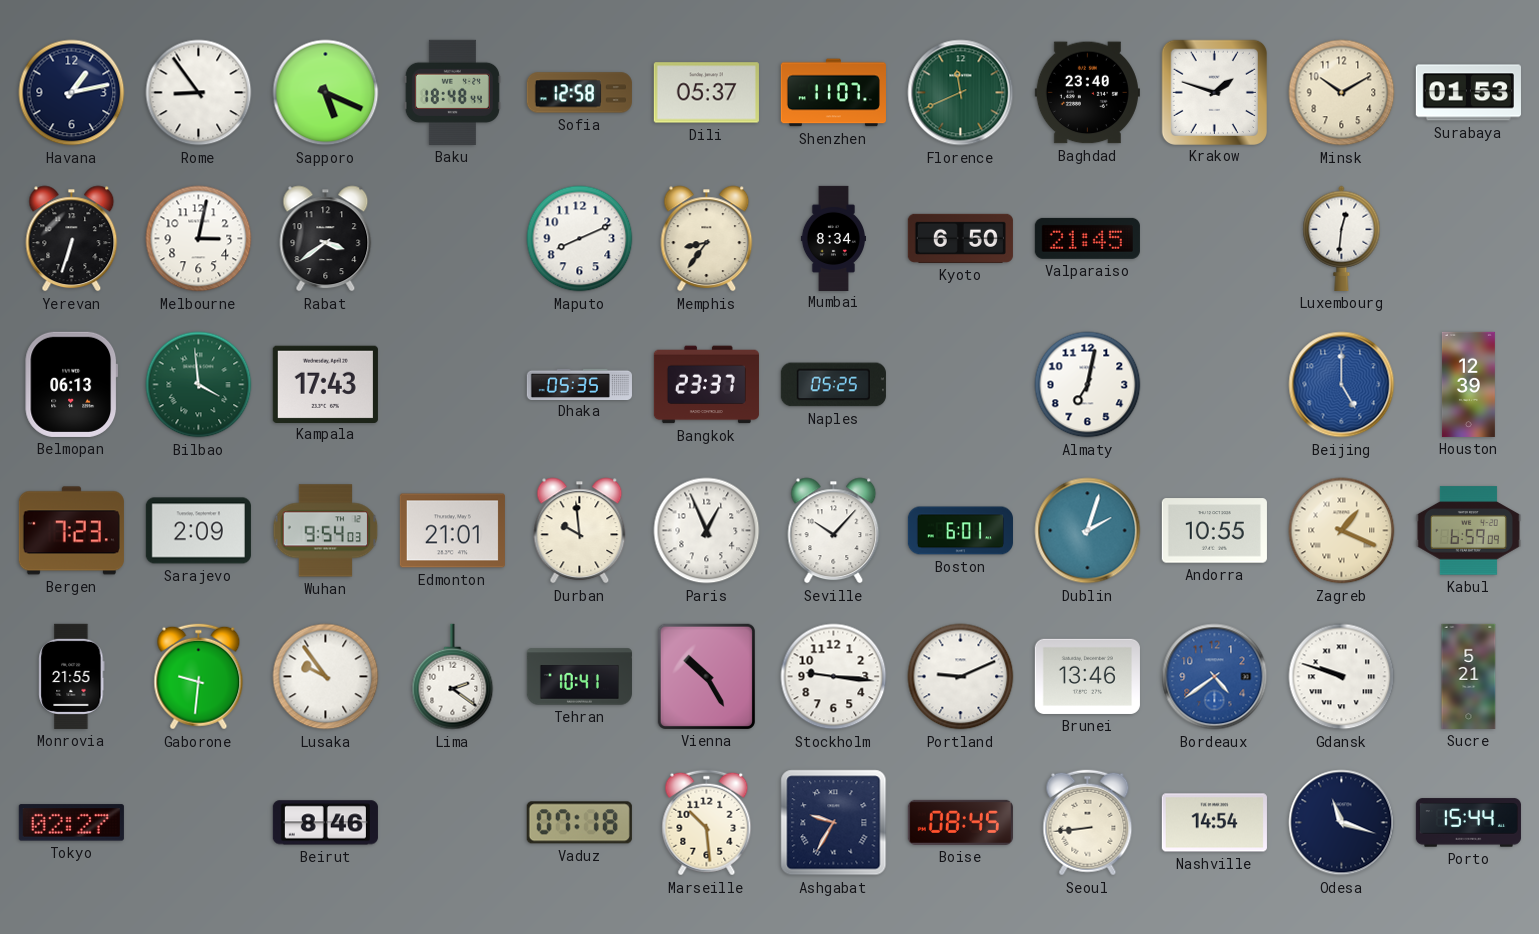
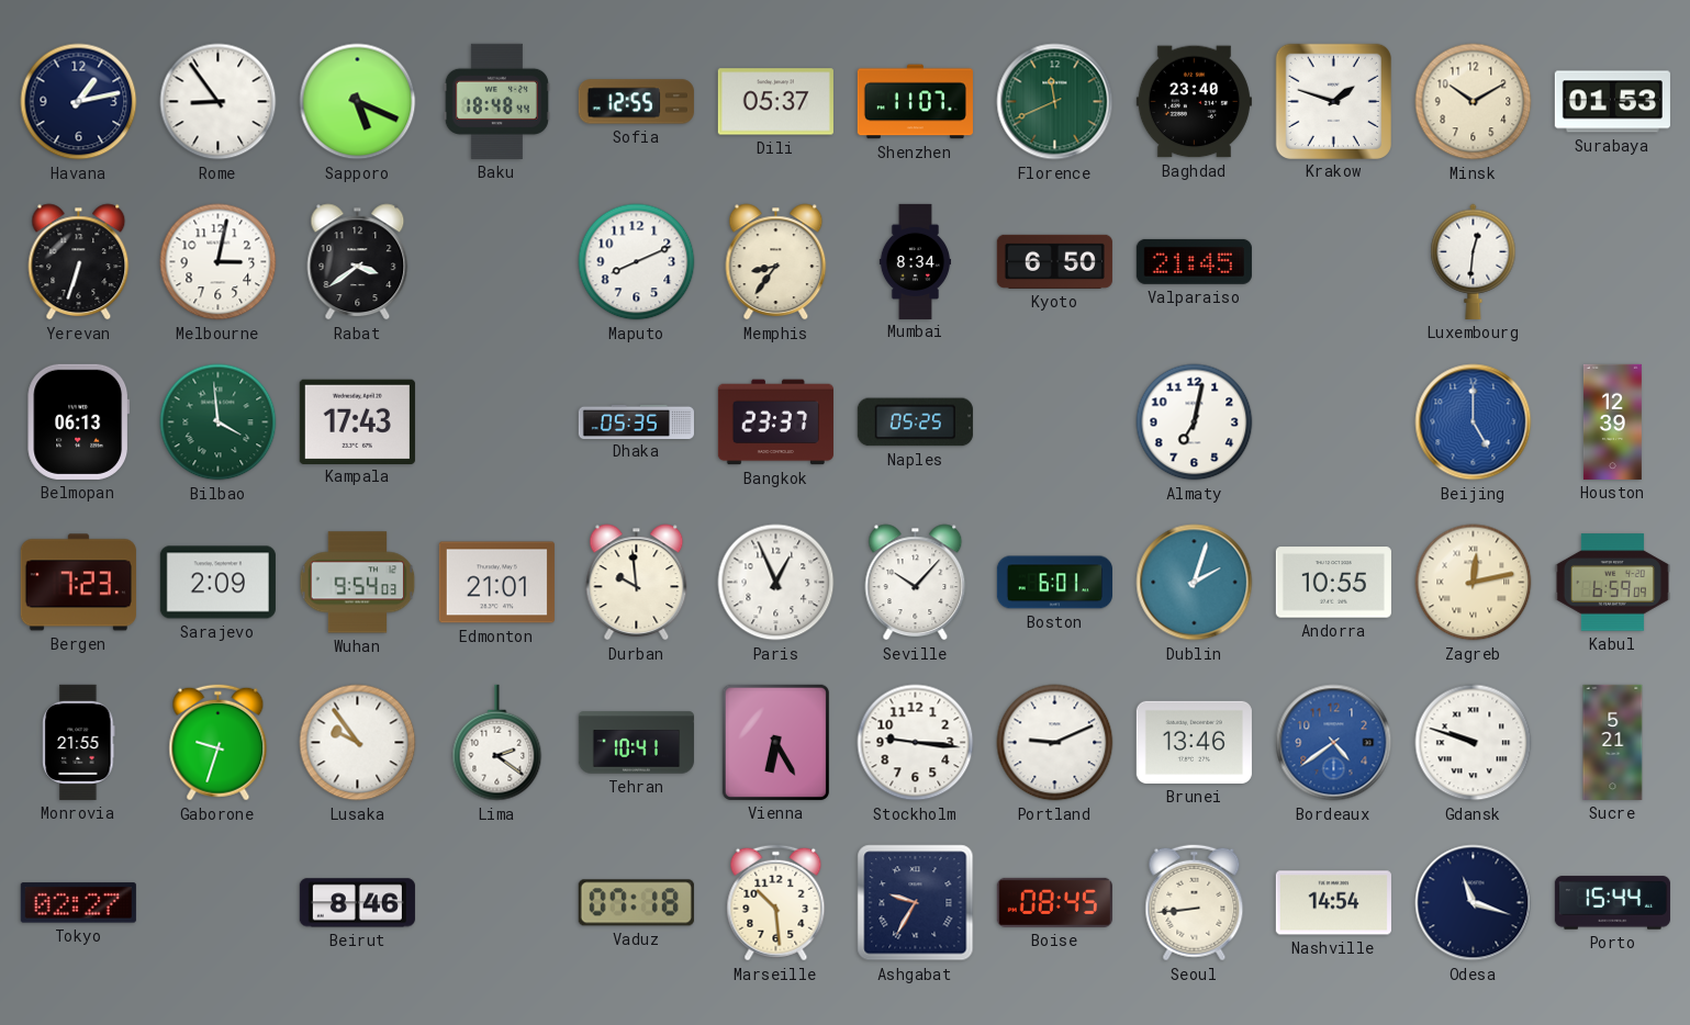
Sofia: 12:58 -> 12:55
Zagreb: 1:19 -> 12:13
Gaborone: 9:31 -> 9:33
Vienna: 10:25 -> 6:25
